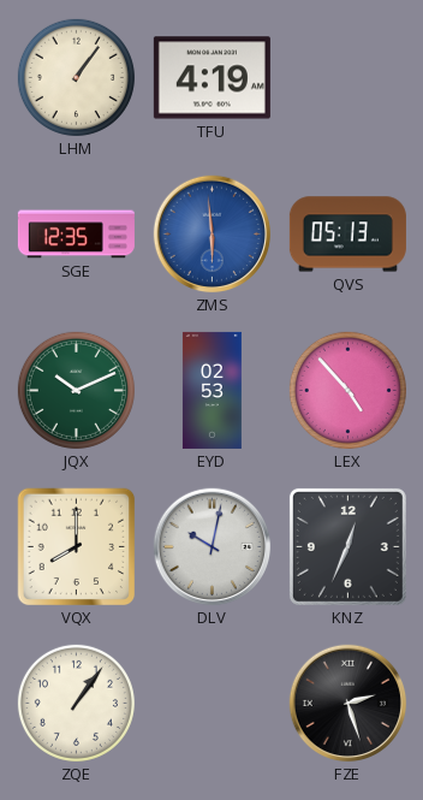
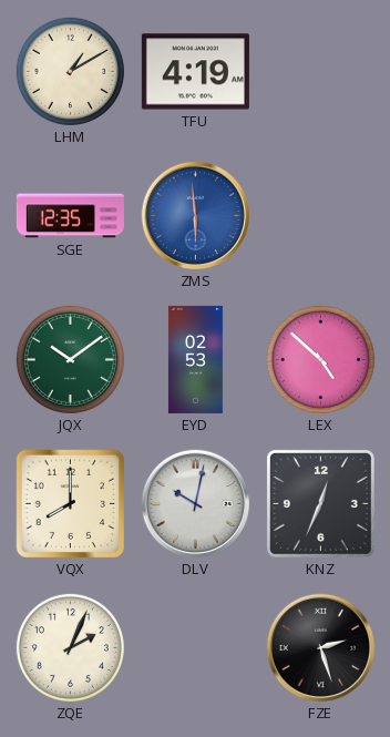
LHM: 1:06 -> 1:10
QVS: 05:13 -> none
JQX: 10:11 -> 10:09
LEX: 4:53 -> 4:52
ZQE: 1:06 -> 2:04
